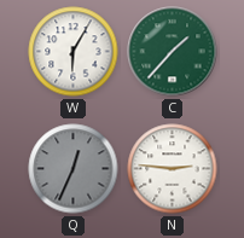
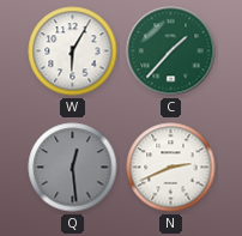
Q: 12:34 -> 12:29
N: 2:46 -> 2:41
